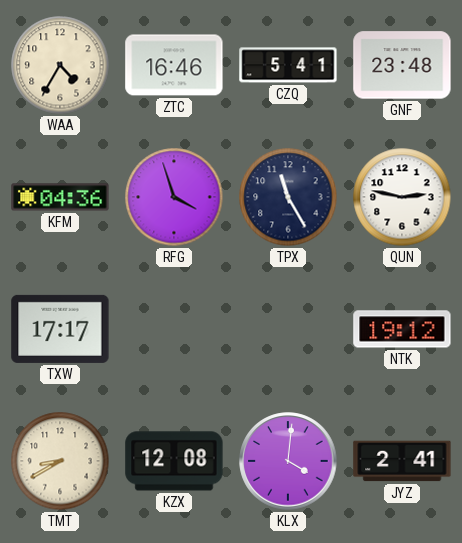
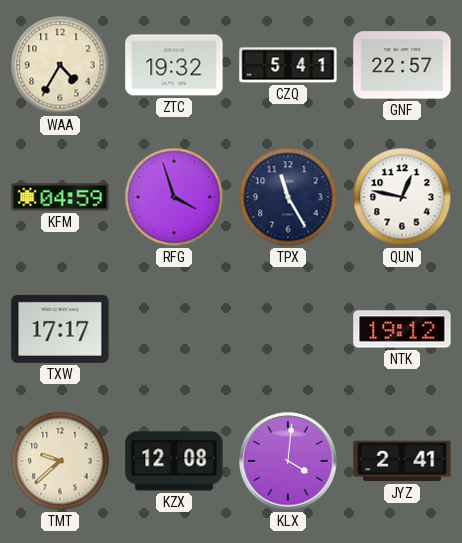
ZTC: 16:46 -> 19:32
GNF: 23:48 -> 22:57
KFM: 04:36 -> 04:59
QUN: 2:47 -> 12:47
TMT: 8:40 -> 9:38
